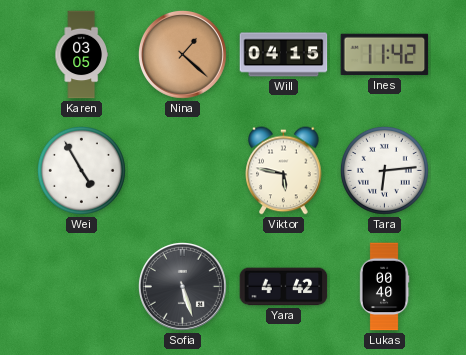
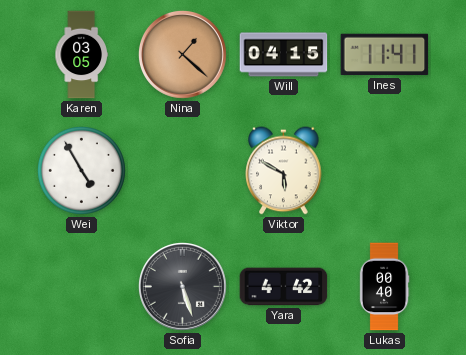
Ines: 11:42 -> 11:41
Viktor: 5:47 -> 5:50
Tara: 6:14 -> none
